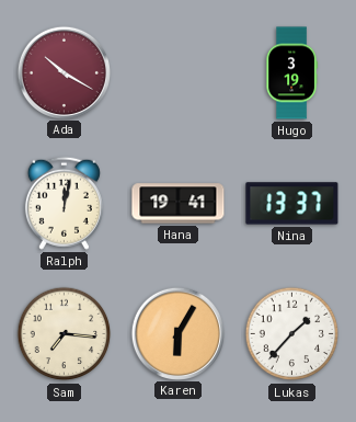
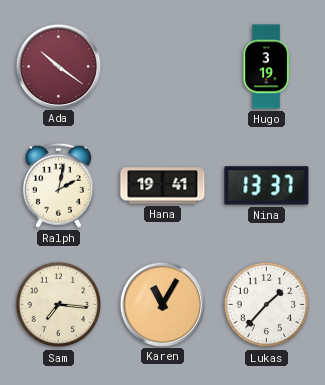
Ada: 10:20 -> 10:21
Ralph: 12:02 -> 2:02
Karen: 6:05 -> 11:05
